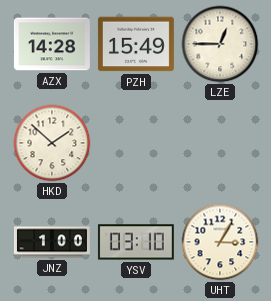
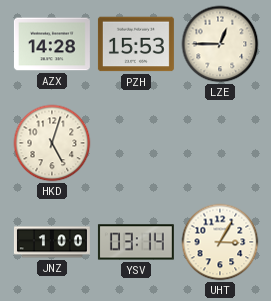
PZH: 15:49 -> 15:53
HKD: 1:52 -> 5:03
YSV: 03:10 -> 03:14
